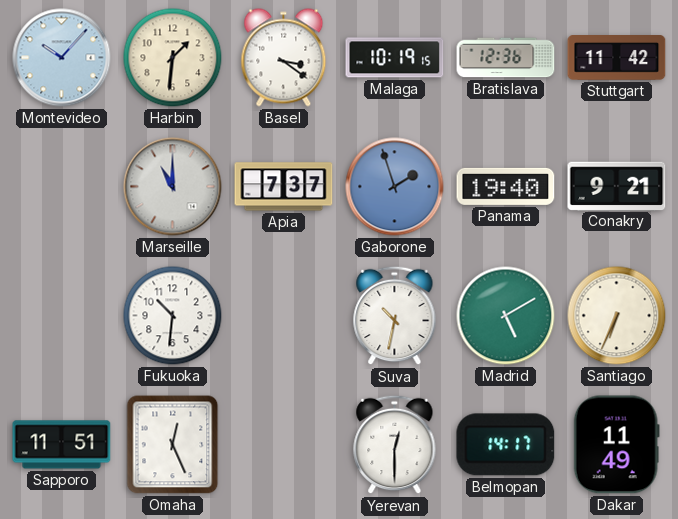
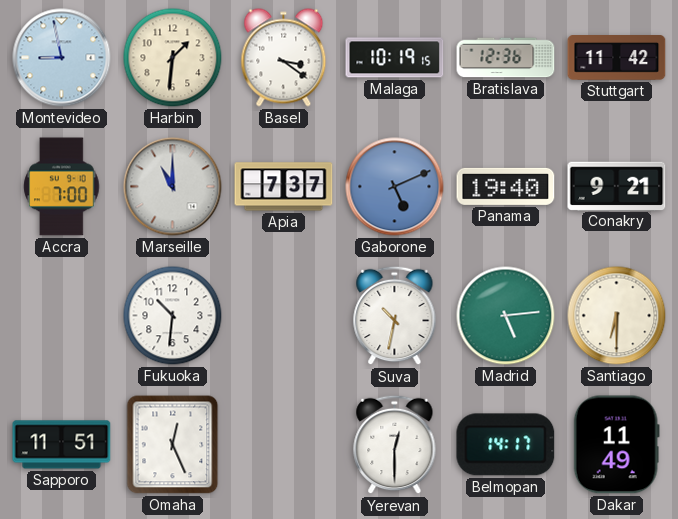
Montevideo: 10:07 -> 8:58
Accra: none -> 7:00
Gaborone: 1:57 -> 5:11
Madrid: 5:10 -> 5:14
Santiago: 6:34 -> 6:30
